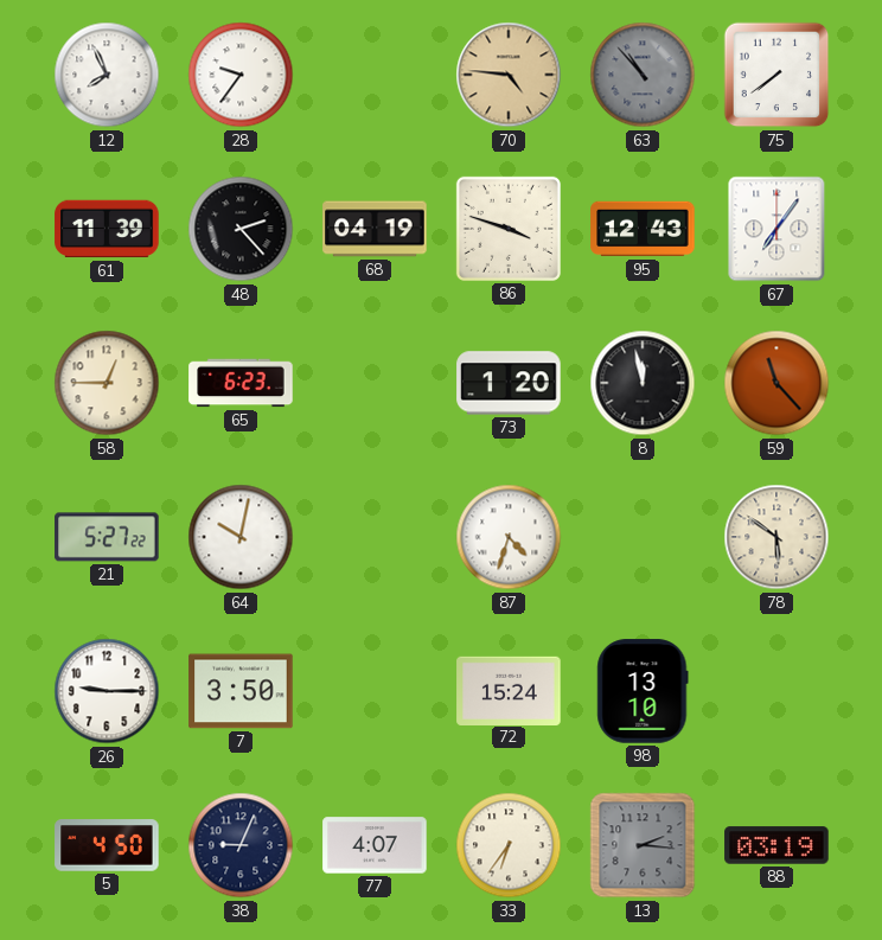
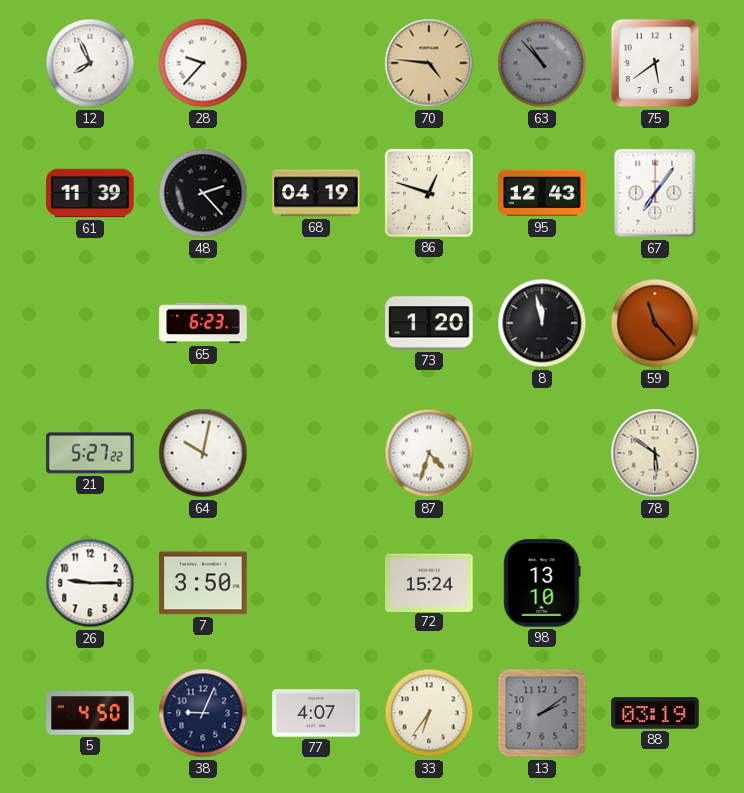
28: 9:36 -> 9:37
75: 7:39 -> 5:39
86: 3:48 -> 12:48
58: 12:45 -> none
13: 2:16 -> 2:09
